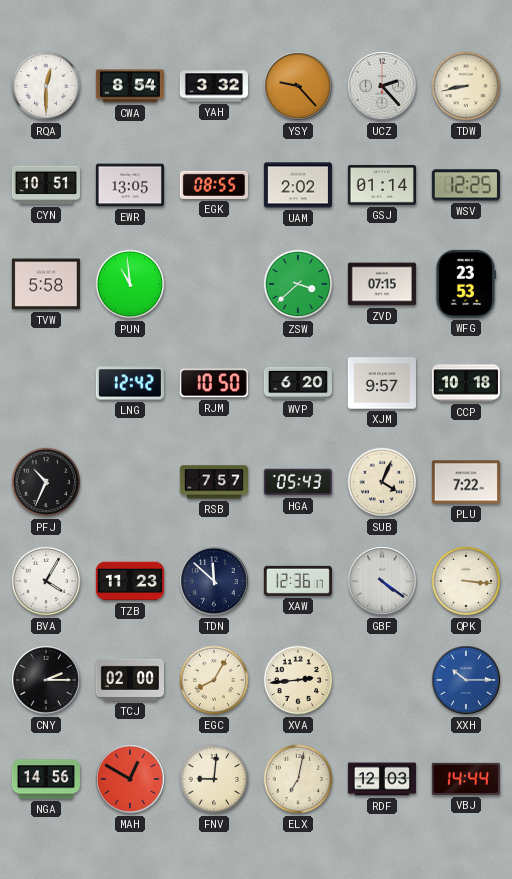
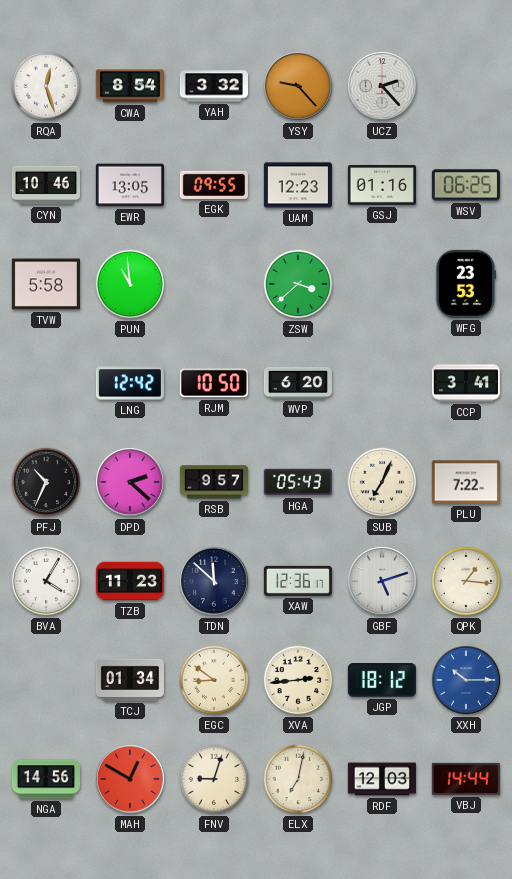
RQA: 12:30 -> 12:27
TDW: 8:43 -> none
CYN: 10:51 -> 10:46
EGK: 08:55 -> 09:55
UAM: 2:02 -> 12:23
GSJ: 01:14 -> 01:16
WSV: 12:25 -> 06:25
ZVD: 07:15 -> none
XJM: 9:57 -> none
CCP: 10:18 -> 3:41
DPD: none -> 2:22
RSB: 7:57 -> 9:57
SUB: 4:04 -> 7:04
GBF: 4:21 -> 5:12
QPK: 3:16 -> 1:16
CNY: 2:15 -> none
TCJ: 02:00 -> 01:34
EGC: 8:05 -> 8:51
JGP: none -> 18:12
FNV: 9:01 -> 9:03
